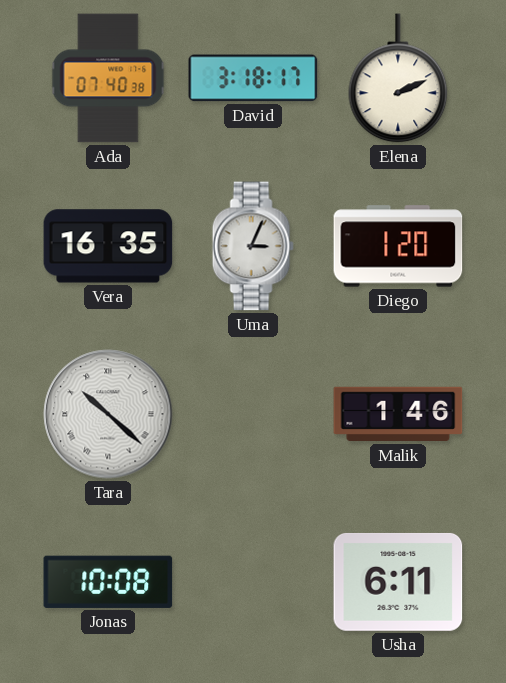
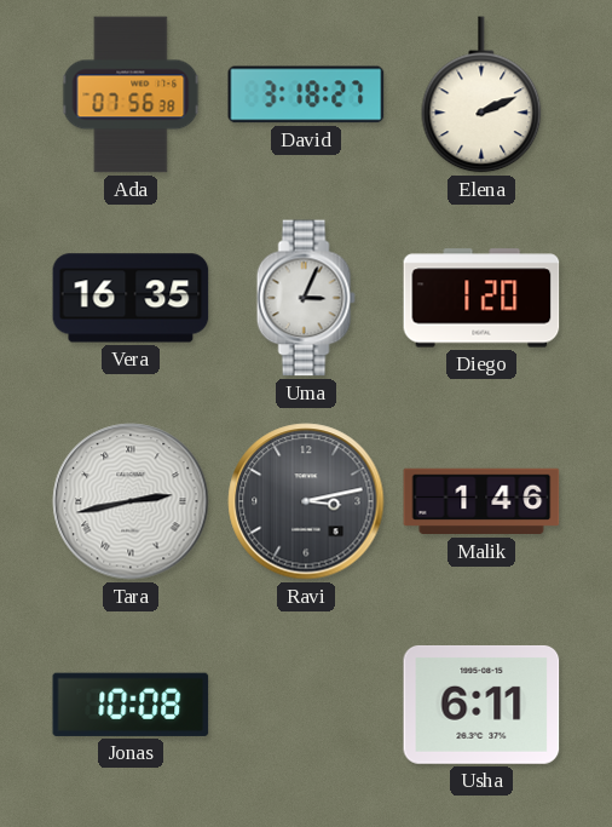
Ada: 07:40 -> 07:56
David: 3:18:17 -> 3:18:27
Tara: 10:22 -> 2:43
Ravi: none -> 3:13
